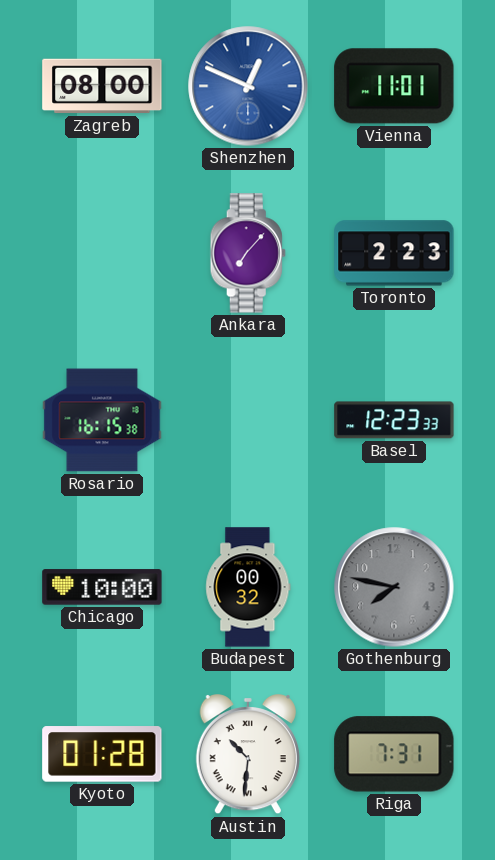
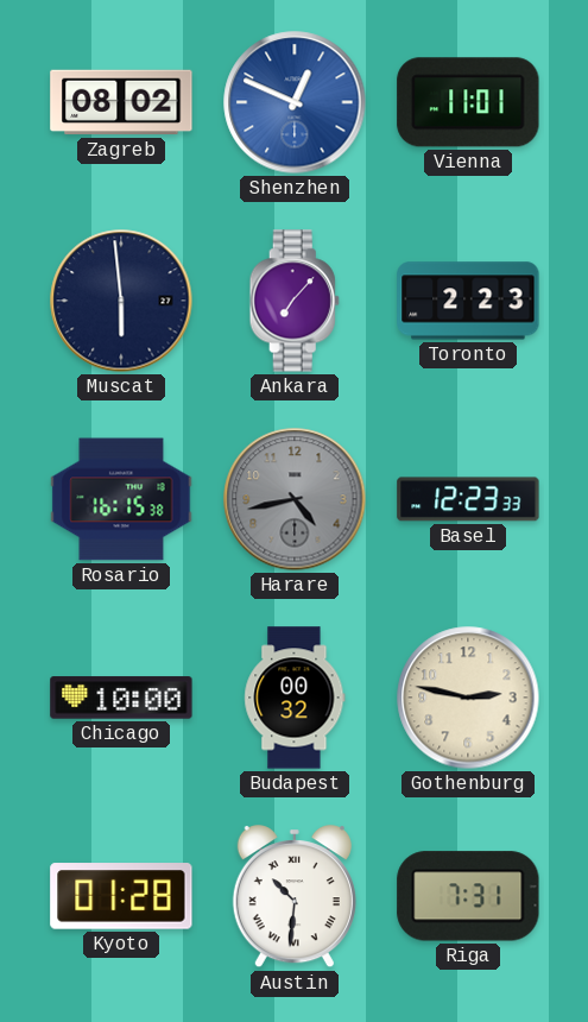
Zagreb: 08:00 -> 08:02
Muscat: none -> 5:59
Harare: none -> 4:43
Gothenburg: 7:47 -> 2:47
Gothenburg dial: grey -> cream
